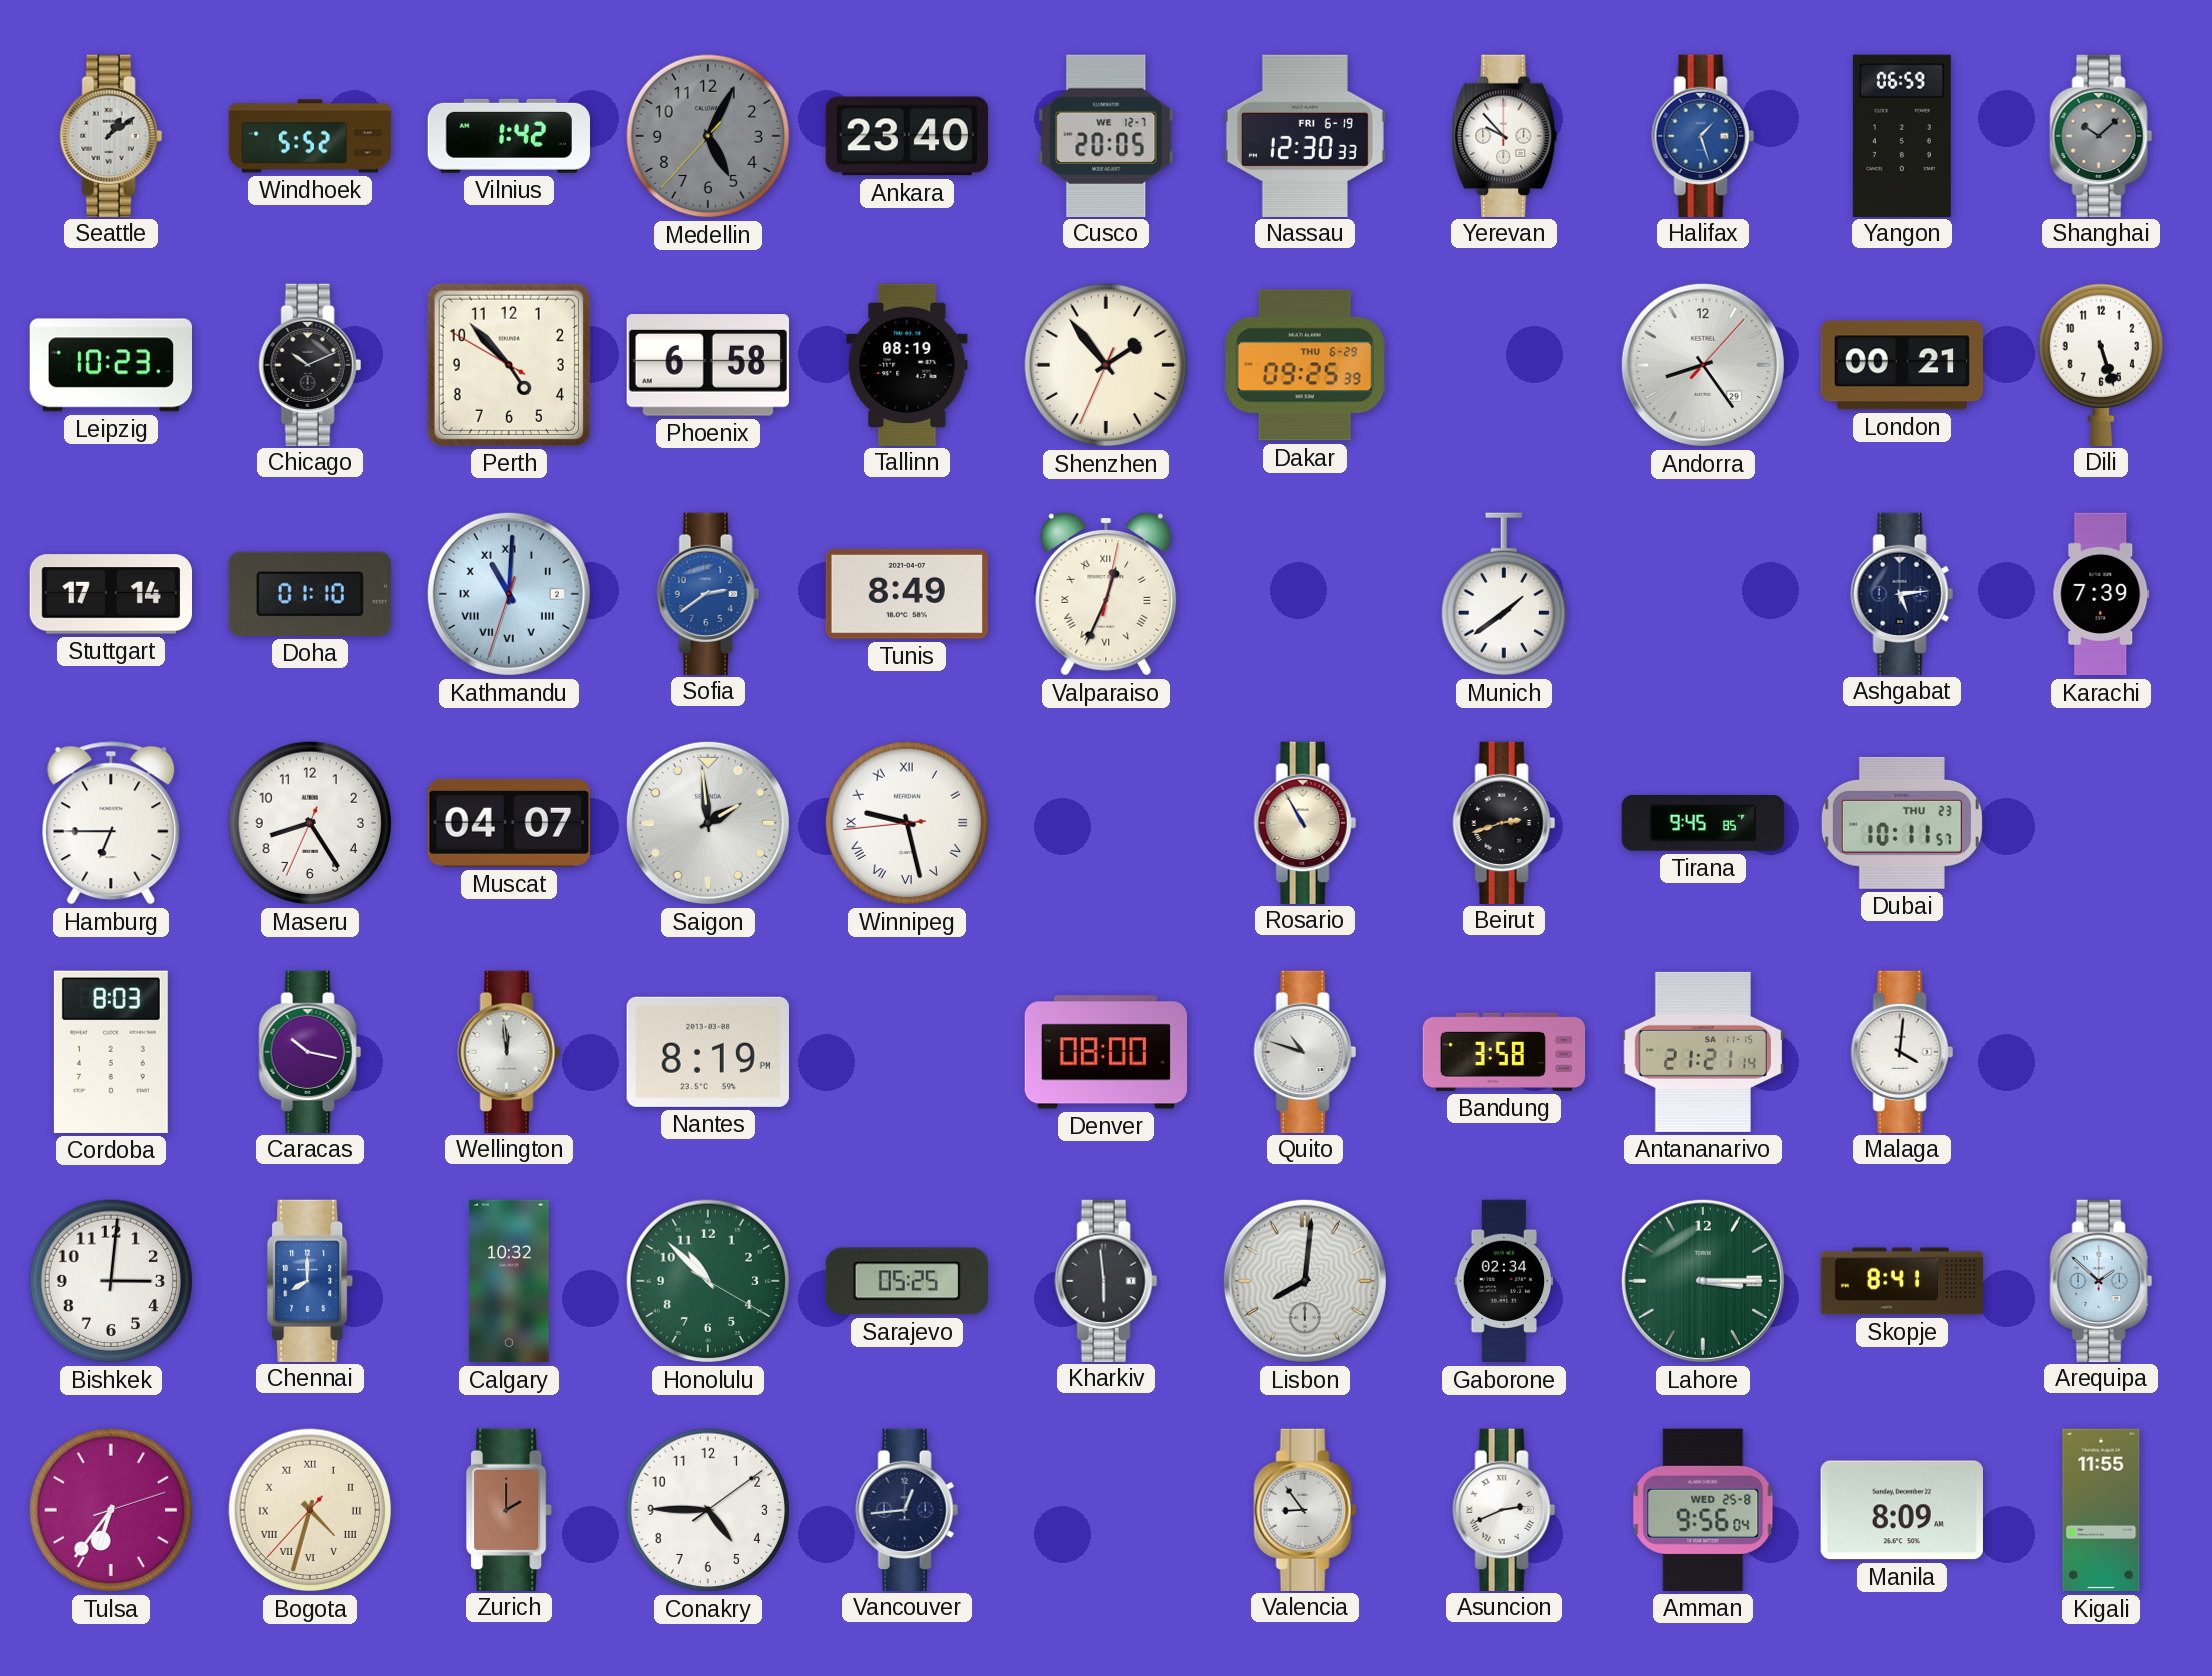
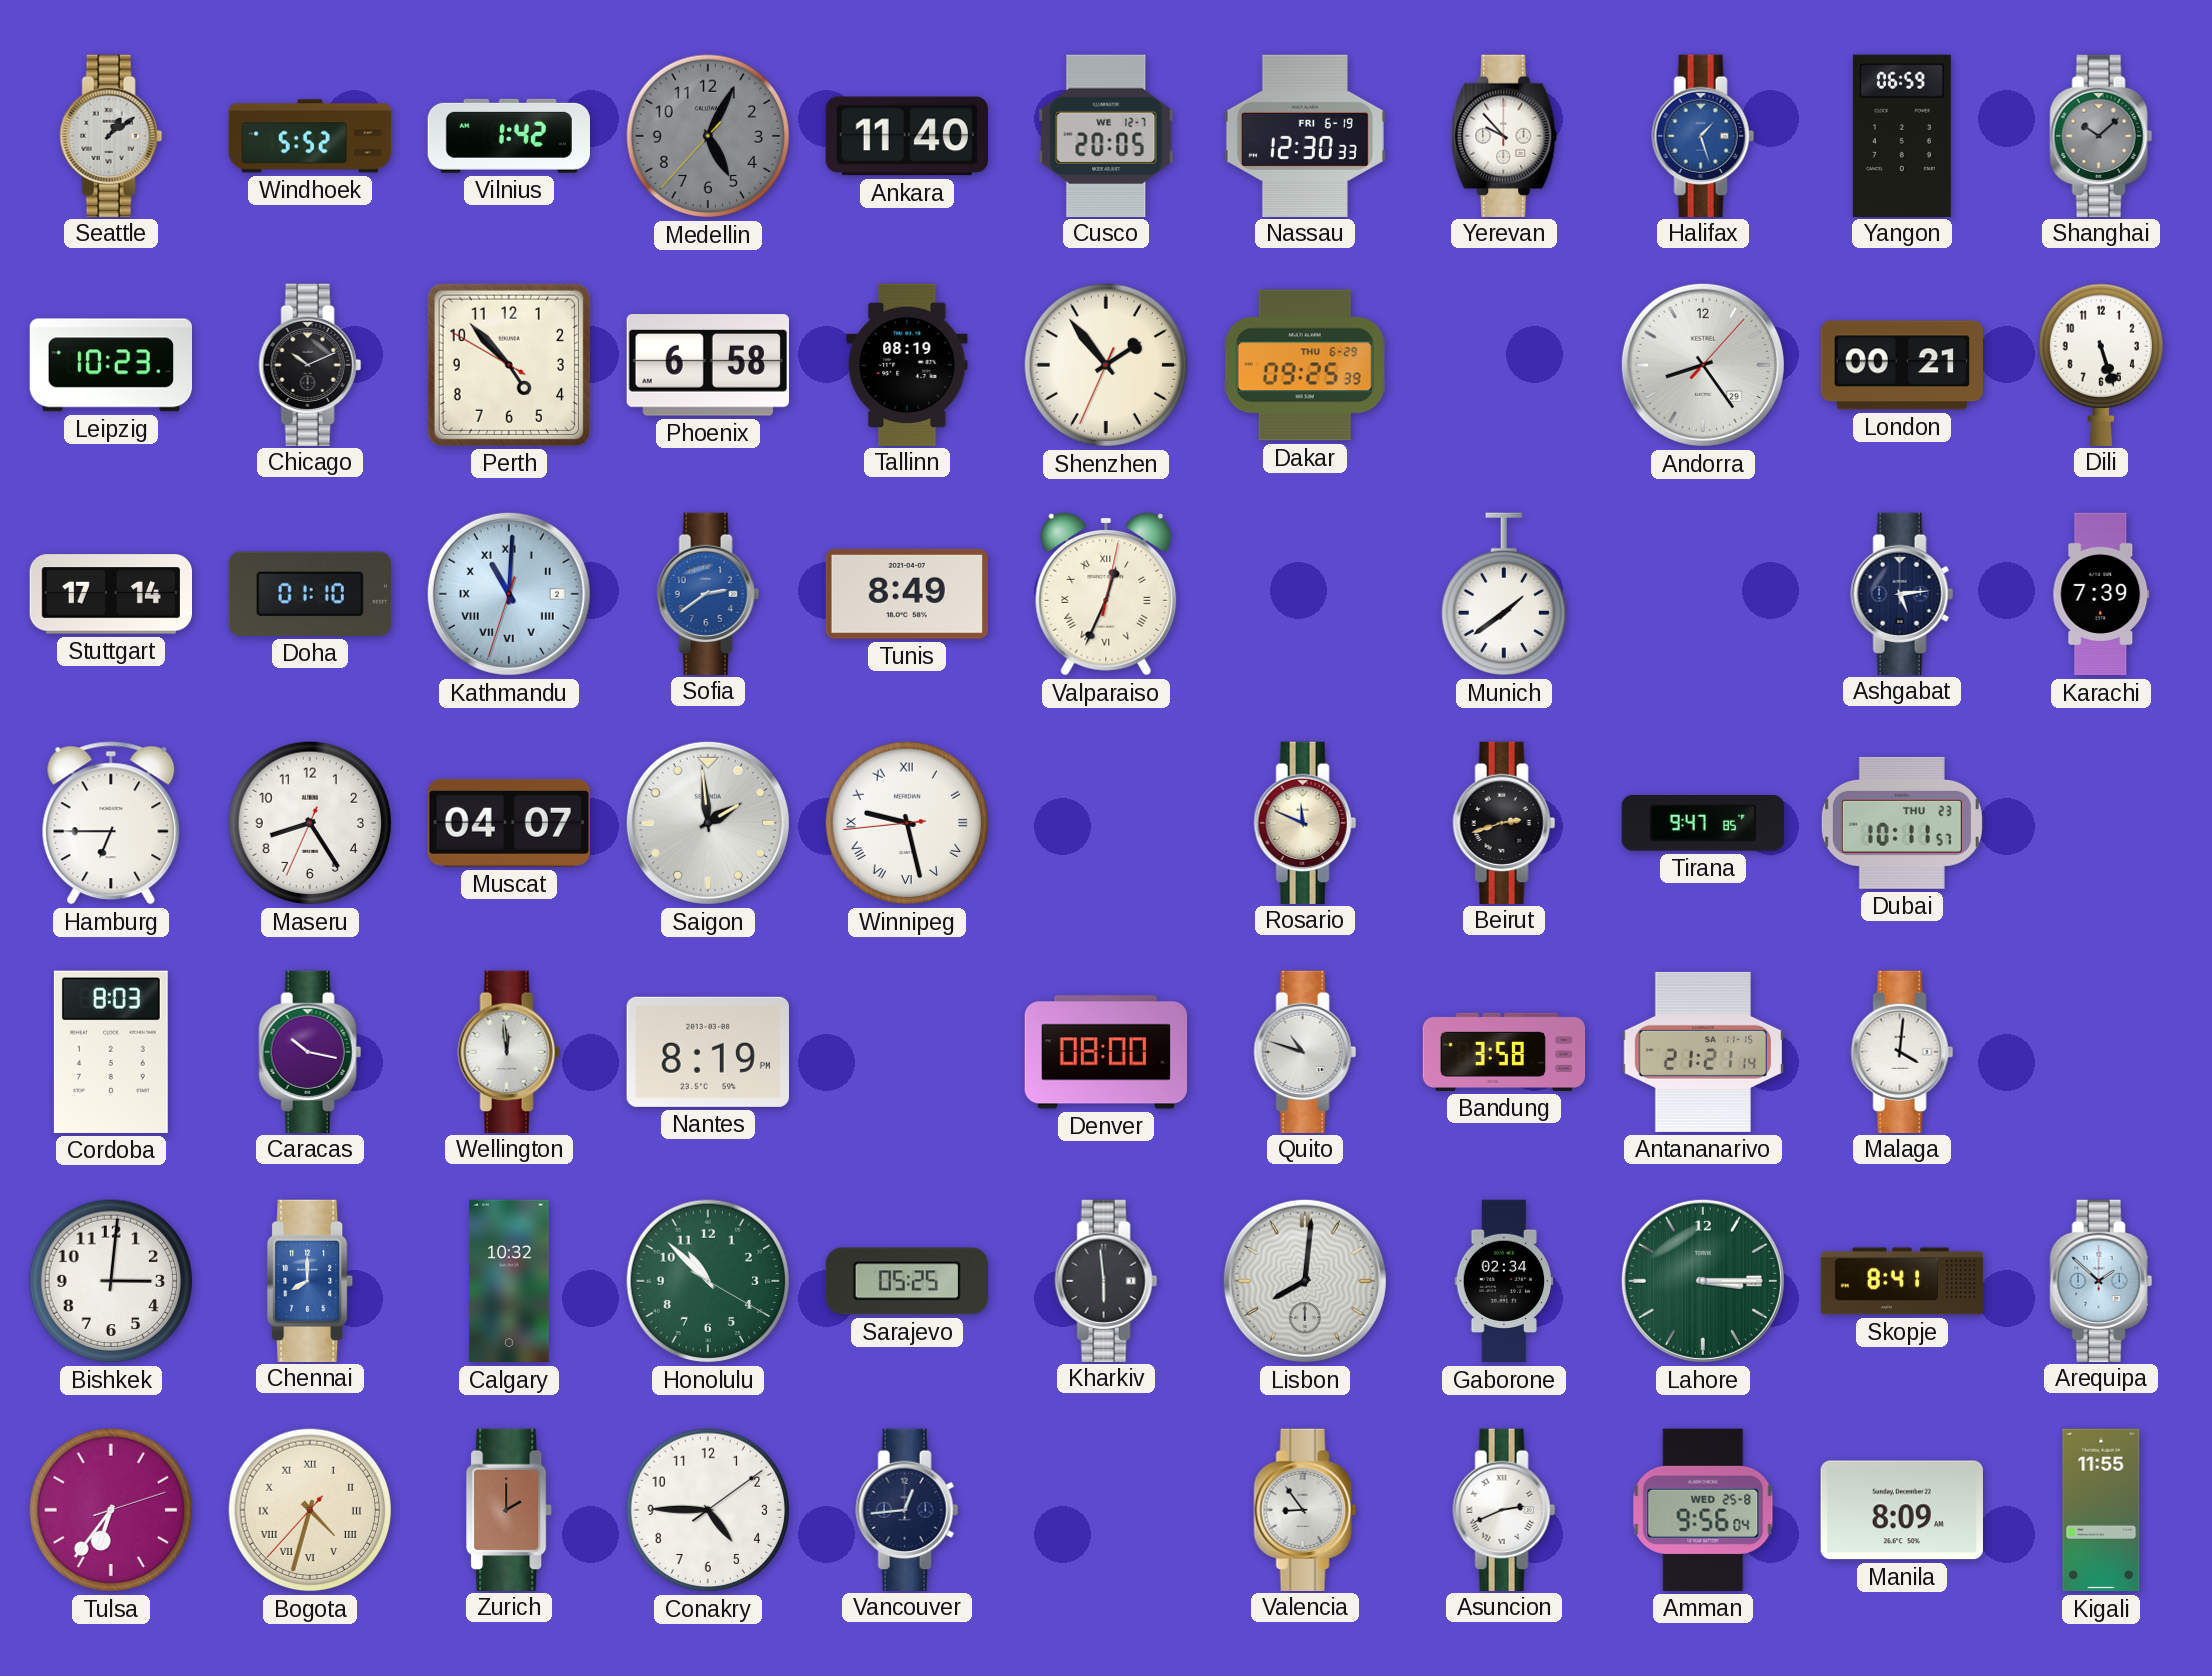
Ankara: 23:40 -> 11:40
Rosario: 10:55 -> 11:49
Tirana: 9:45 -> 9:47
